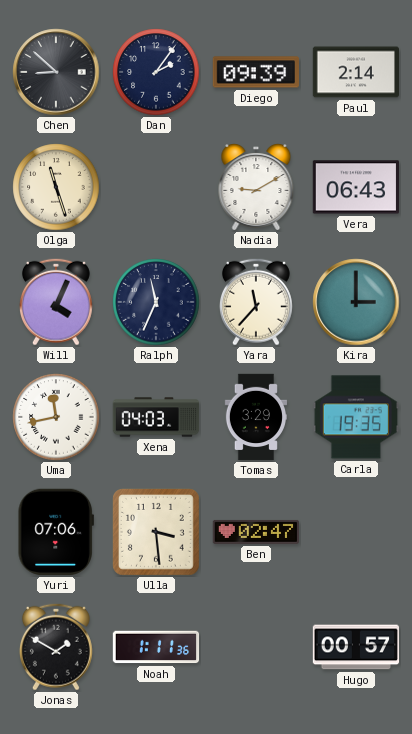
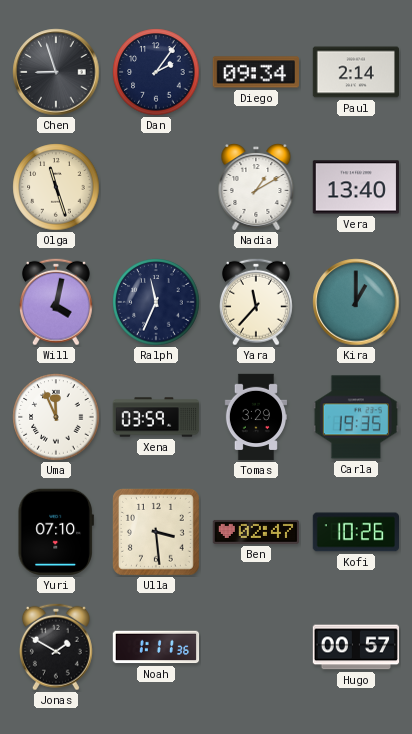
Chen: 8:52 -> 8:57
Diego: 09:39 -> 09:34
Nadia: 9:10 -> 1:10
Vera: 06:43 -> 13:40
Will: 4:04 -> 4:02
Kira: 3:00 -> 1:00
Uma: 11:43 -> 11:56
Xena: 04:03 -> 03:59
Yuri: 07:06 -> 07:10
Kofi: none -> 10:26
